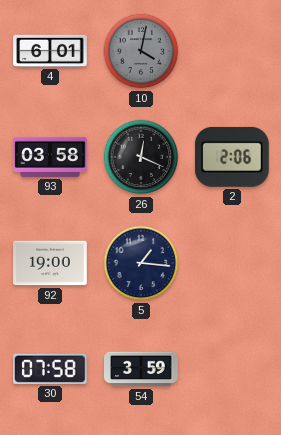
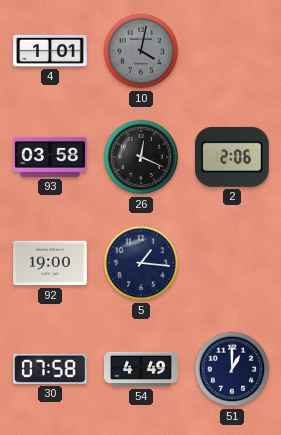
4: 6:01 -> 1:01
54: 3:59 -> 4:49
51: none -> 1:00
